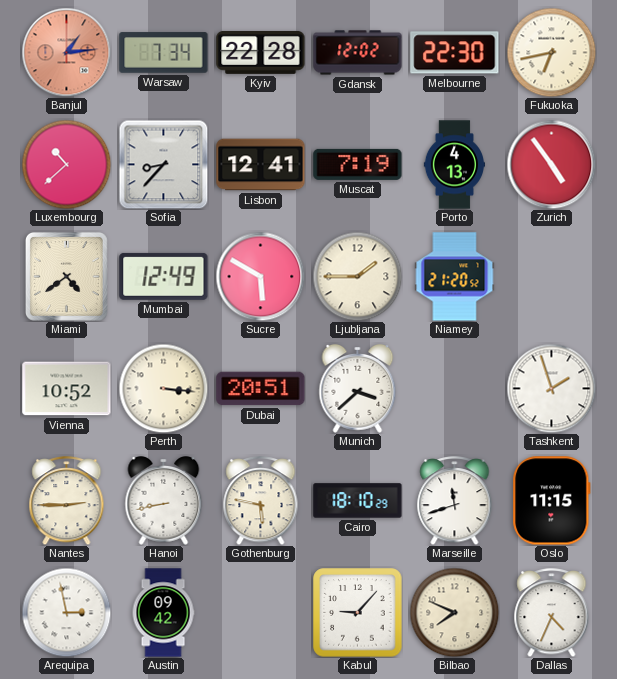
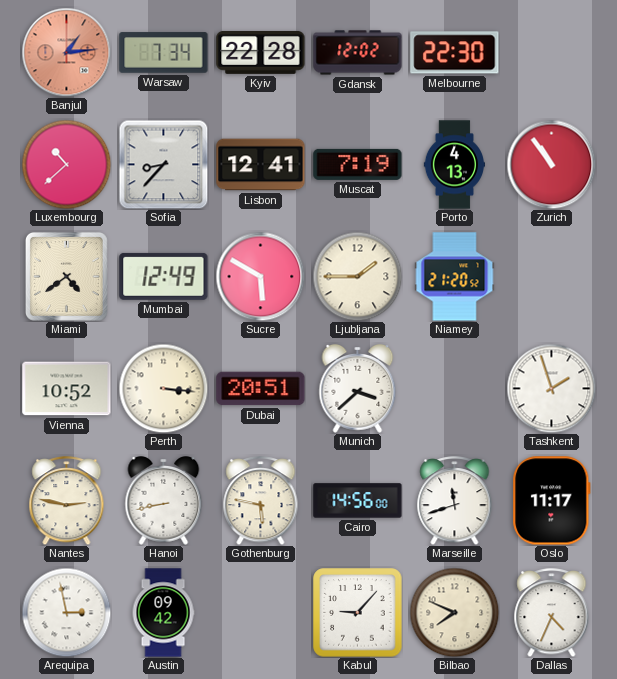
Fukuoka: 6:43 -> none
Zurich: 4:54 -> 10:54
Nantes: 2:45 -> 2:47
Cairo: 18:10 -> 14:56
Oslo: 11:15 -> 11:17
